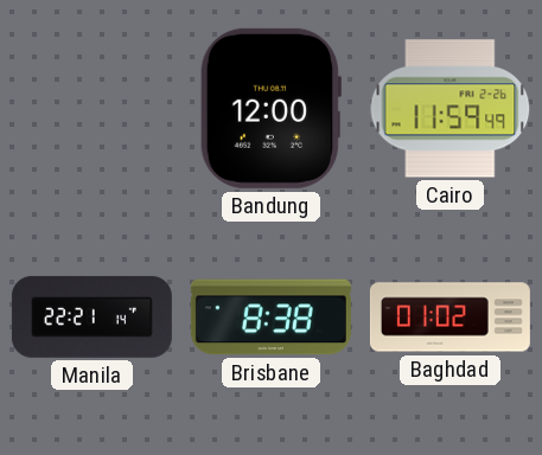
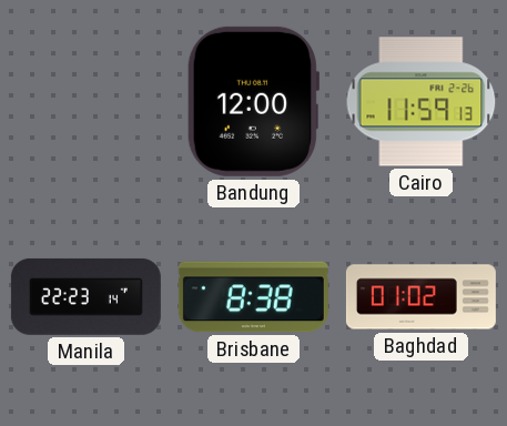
Cairo: 11:59:49 -> 11:59:13
Manila: 22:21 -> 22:23
